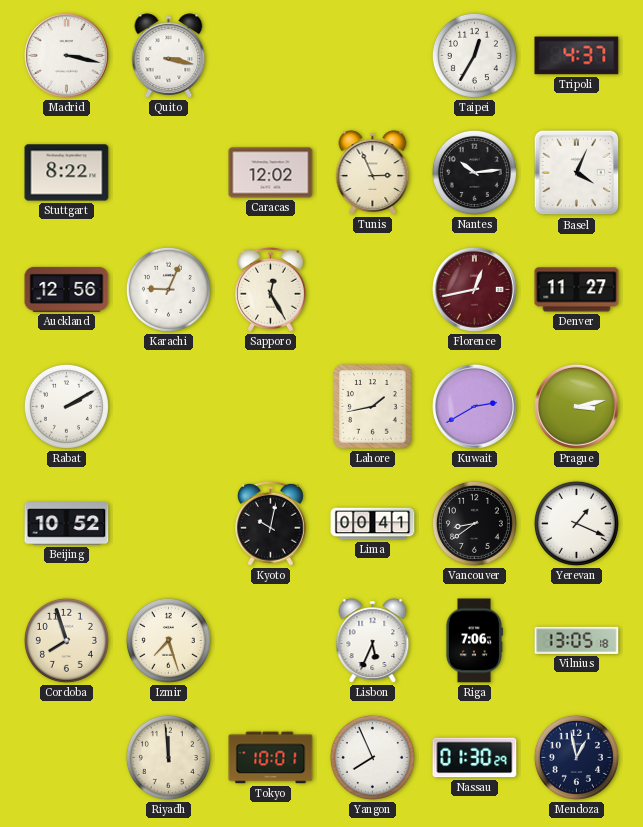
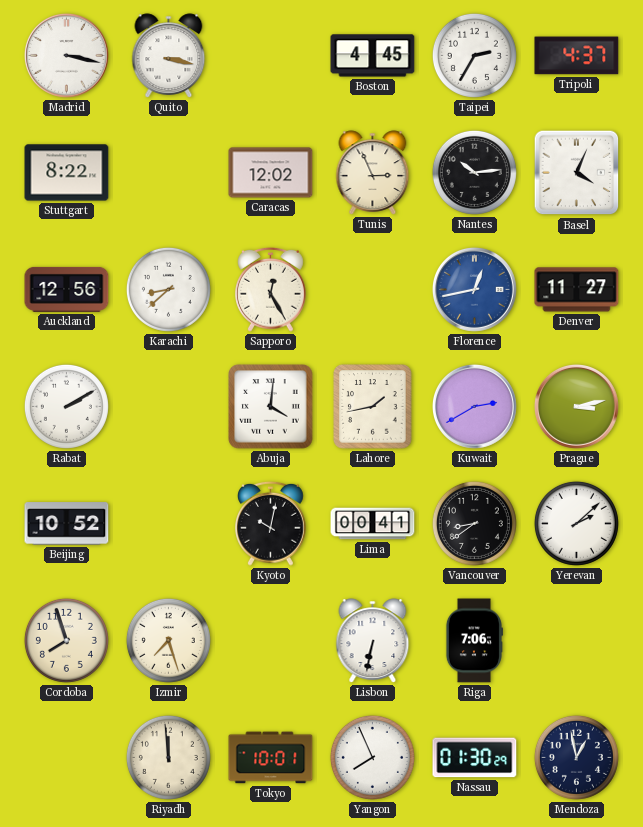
Boston: none -> 4:45
Taipei: 12:35 -> 2:35
Karachi: 9:04 -> 8:38
Florence dial: burgundy -> blue
Abuja: none -> 4:01
Yerevan: 1:19 -> 2:08
Lisbon: 5:34 -> 6:32
Vilnius: 13:05 -> none
